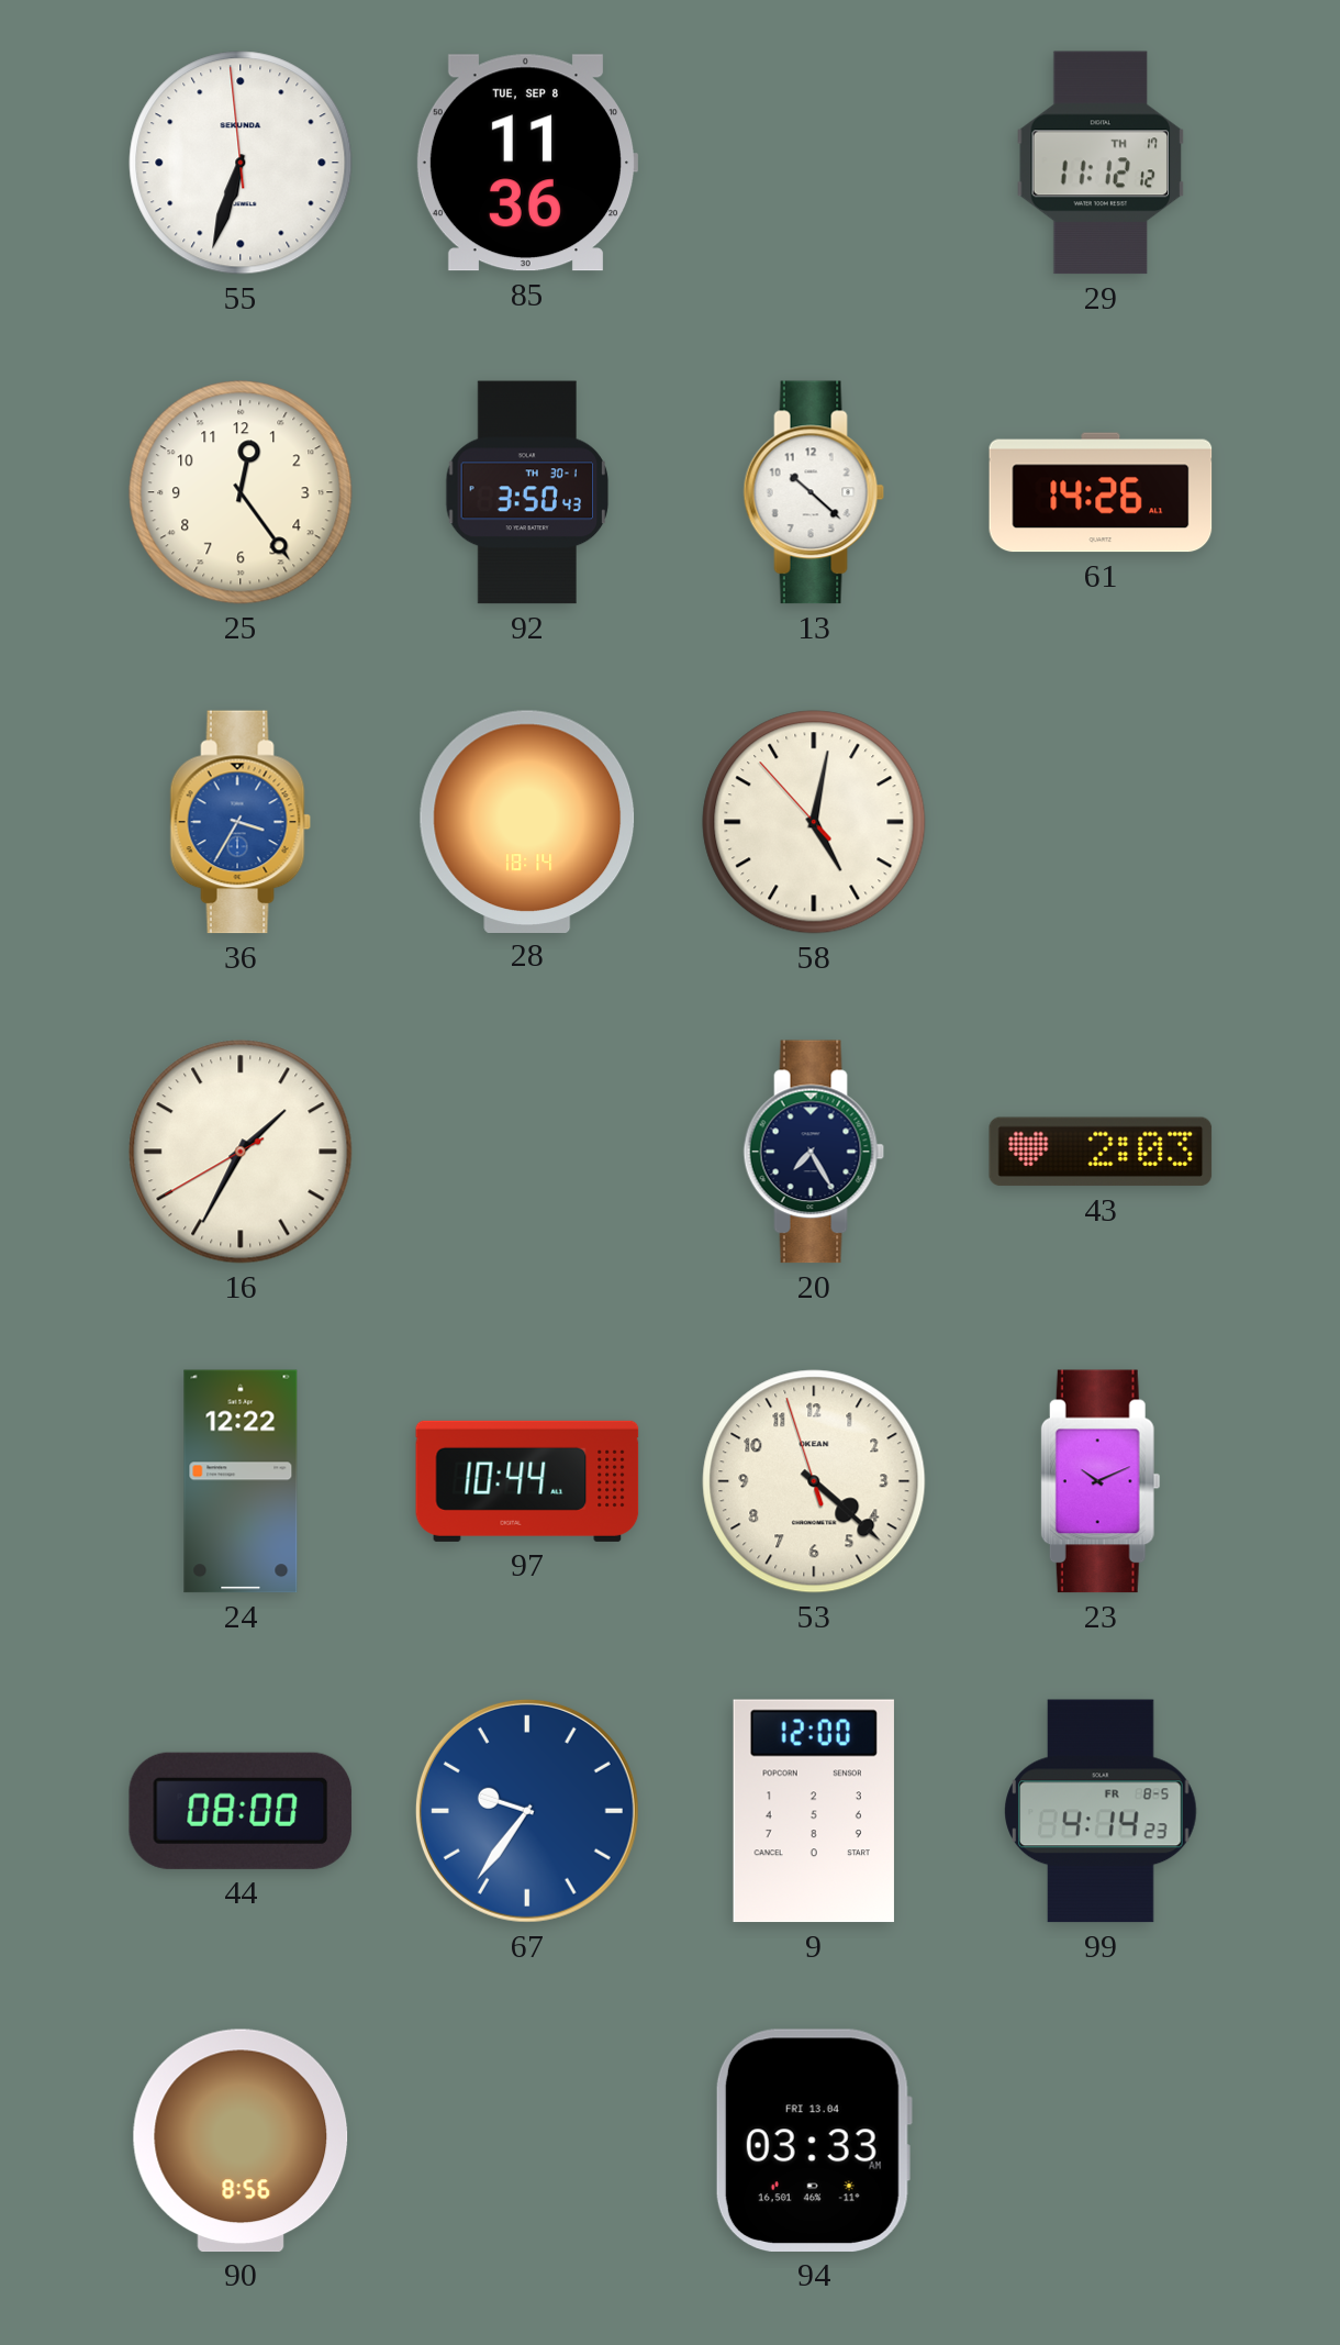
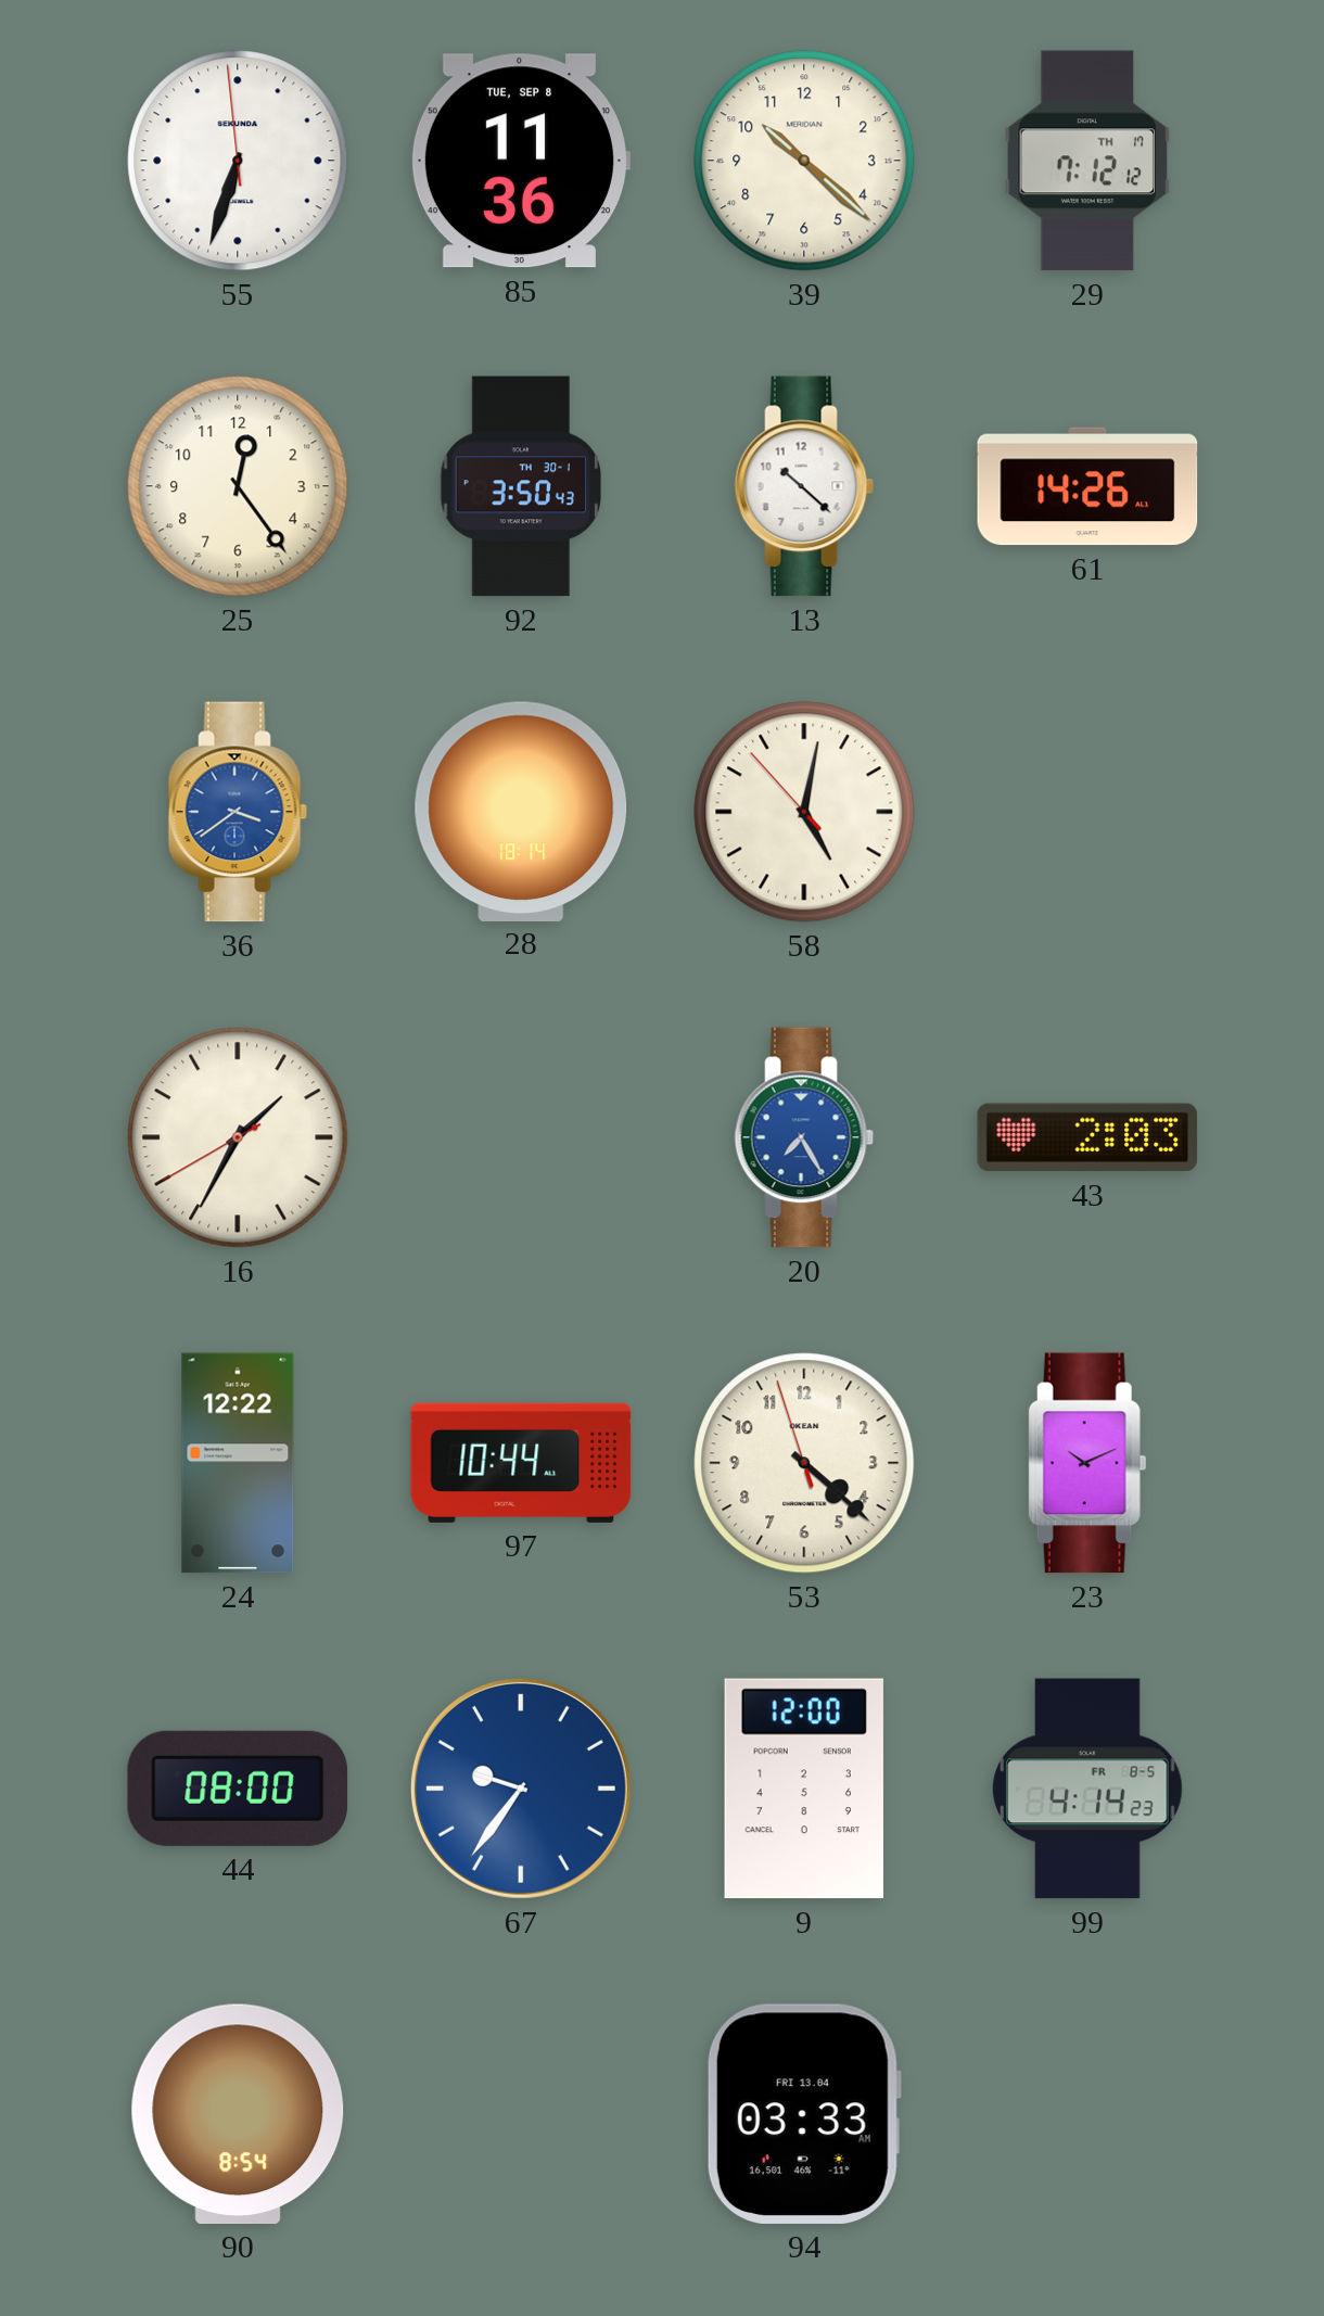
39: none -> 10:22
29: 11:12 -> 7:12
36: 3:35 -> 3:39
20 dial: navy -> blue
90: 8:56 -> 8:54
